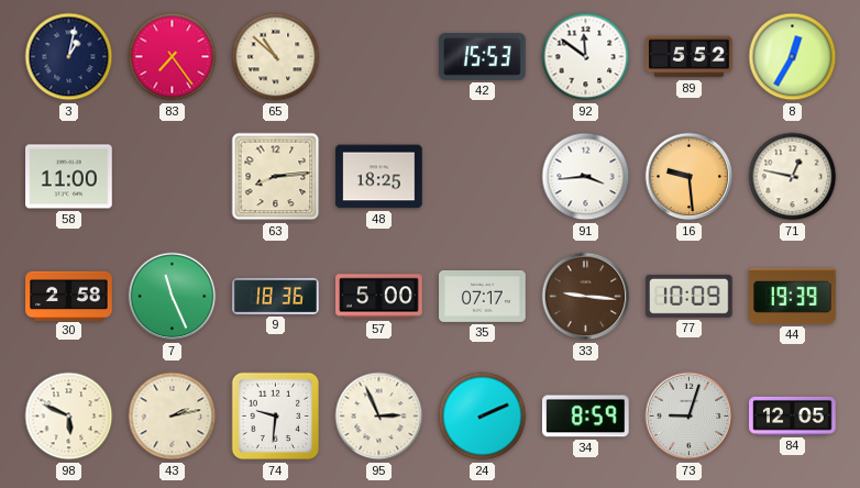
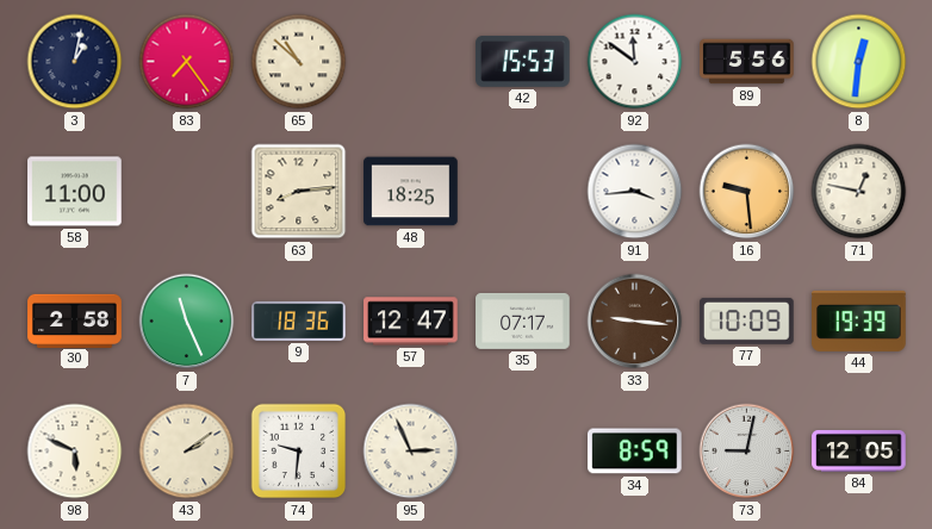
89: 5:52 -> 5:56
8: 12:35 -> 12:31
57: 5:00 -> 12:47
43: 2:13 -> 2:09
24: 2:11 -> none
73: 9:03 -> 9:02
